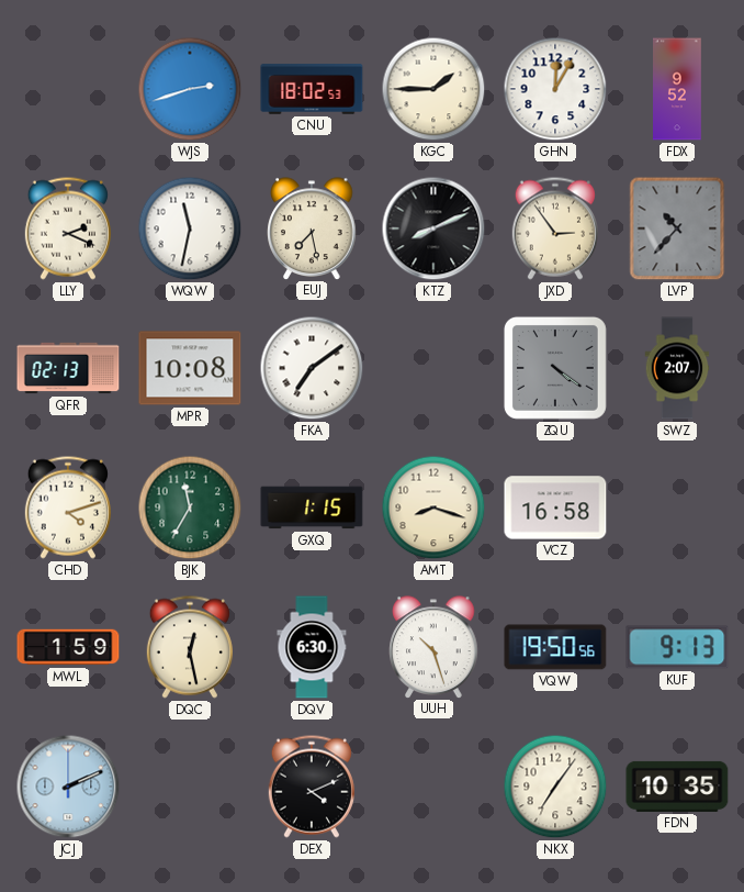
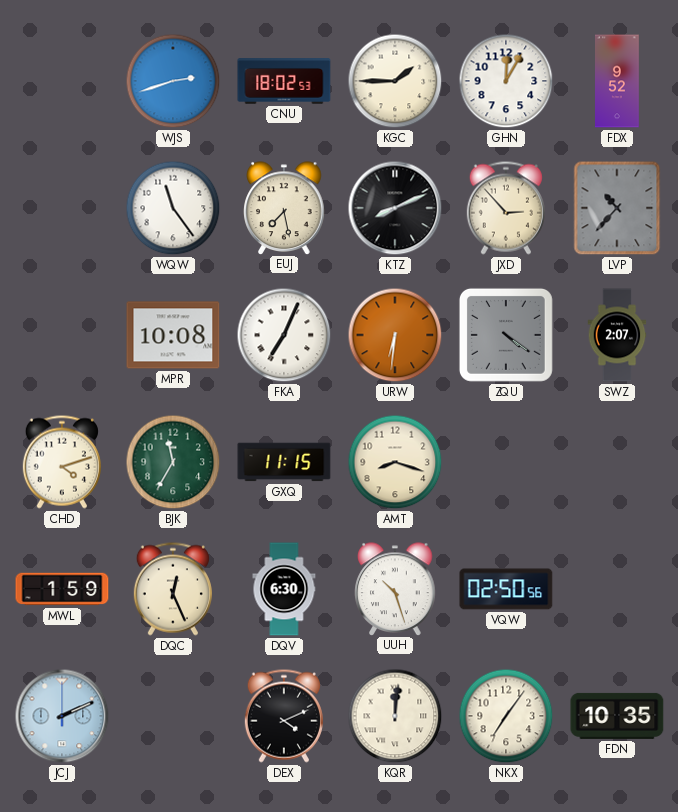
LLY: 2:19 -> none
WQW: 11:32 -> 11:24
JXD: 2:54 -> 2:53
QFR: 02:13 -> none
FKA: 7:09 -> 7:04
URW: none -> 6:31
GXQ: 1:15 -> 11:15
VCZ: 16:58 -> none
DQC: 12:28 -> 12:26
VQW: 19:50 -> 02:50
KUF: 9:13 -> none
KQR: none -> 12:01
